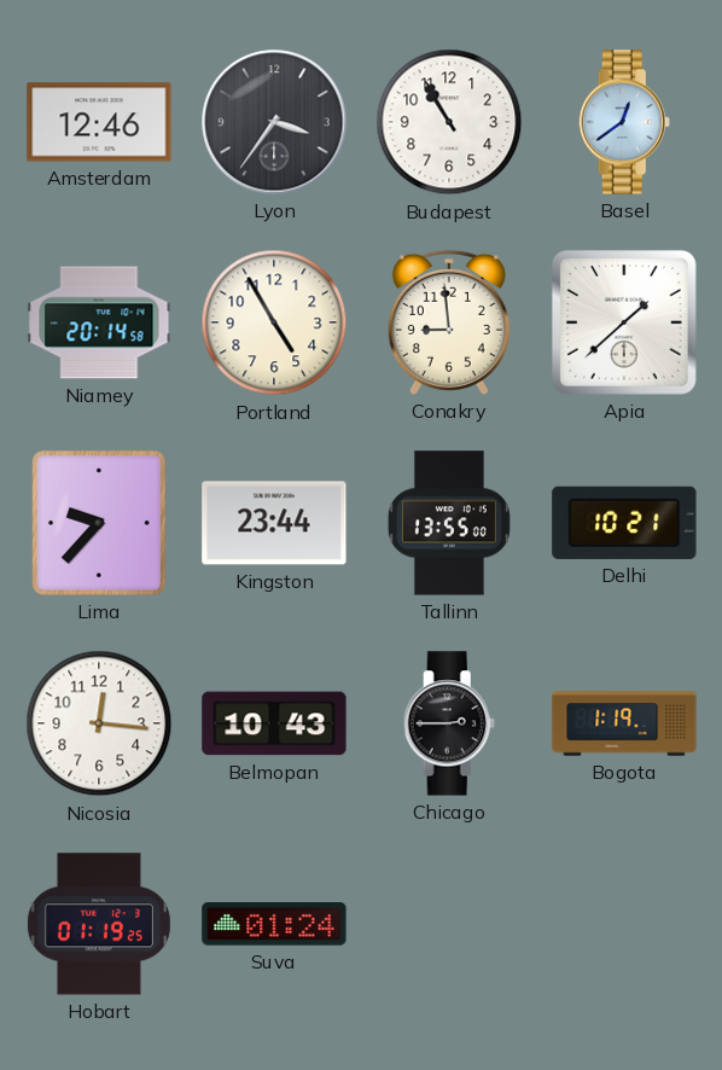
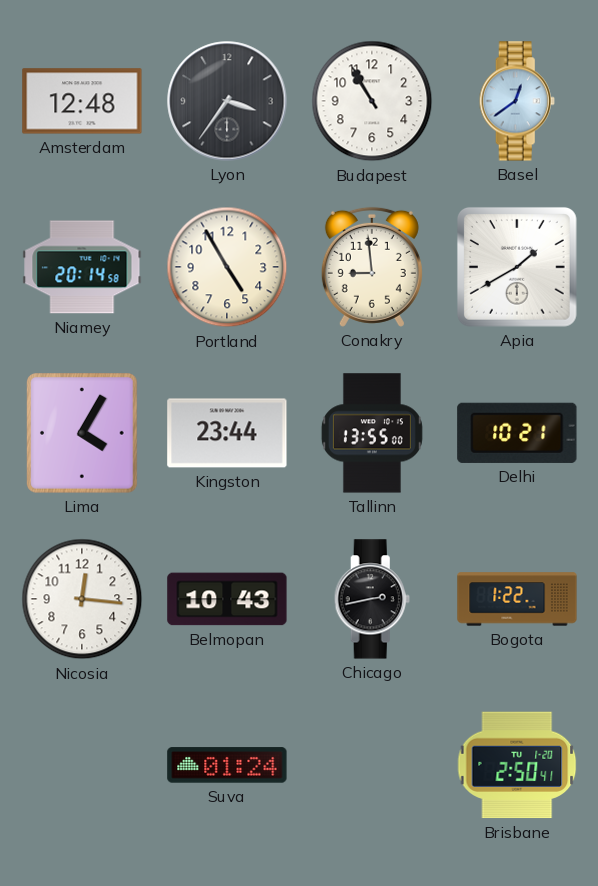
Amsterdam: 12:46 -> 12:48
Apia: 1:38 -> 1:40
Lima: 9:37 -> 4:05
Chicago: 2:45 -> 2:43
Bogota: 1:19 -> 1:22
Hobart: 01:19 -> none
Brisbane: none -> 2:50
